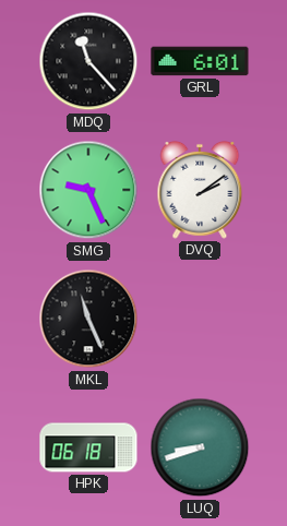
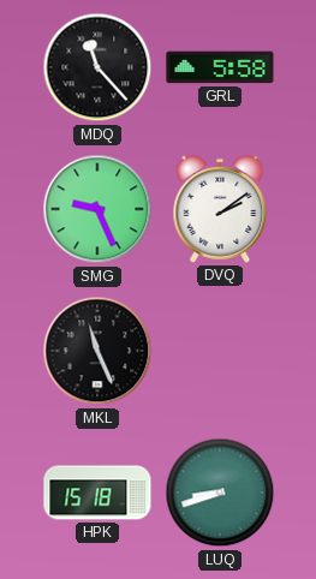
GRL: 6:01 -> 5:58
HPK: 06:18 -> 15:18
